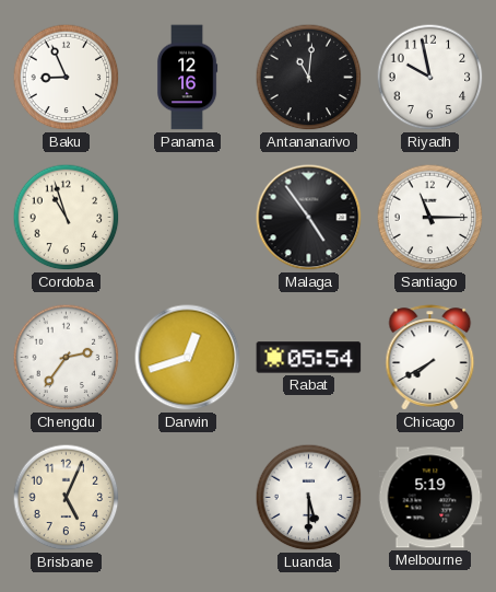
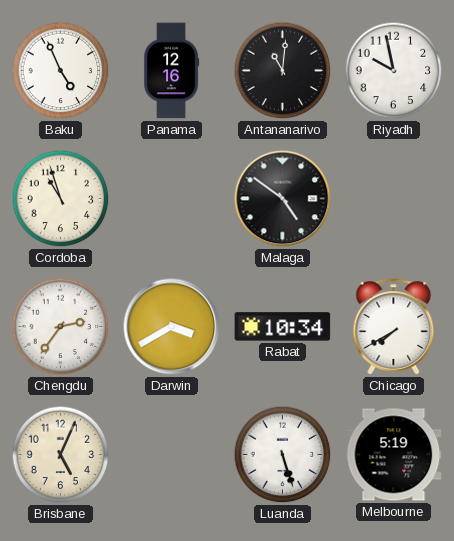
Baku: 8:56 -> 4:56
Malaga: 4:54 -> 4:51
Santiago: 11:15 -> none
Darwin: 12:42 -> 3:40
Rabat: 05:54 -> 10:34
Luanda: 5:30 -> 5:27
